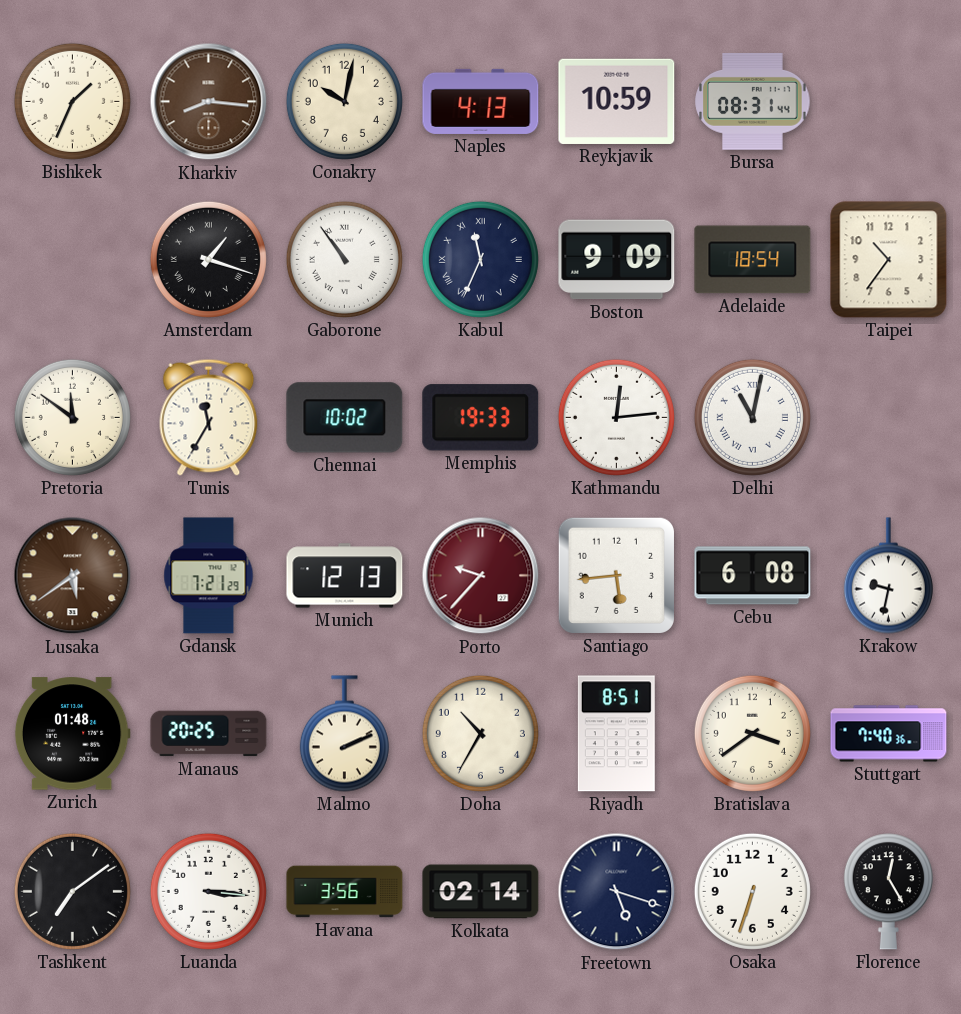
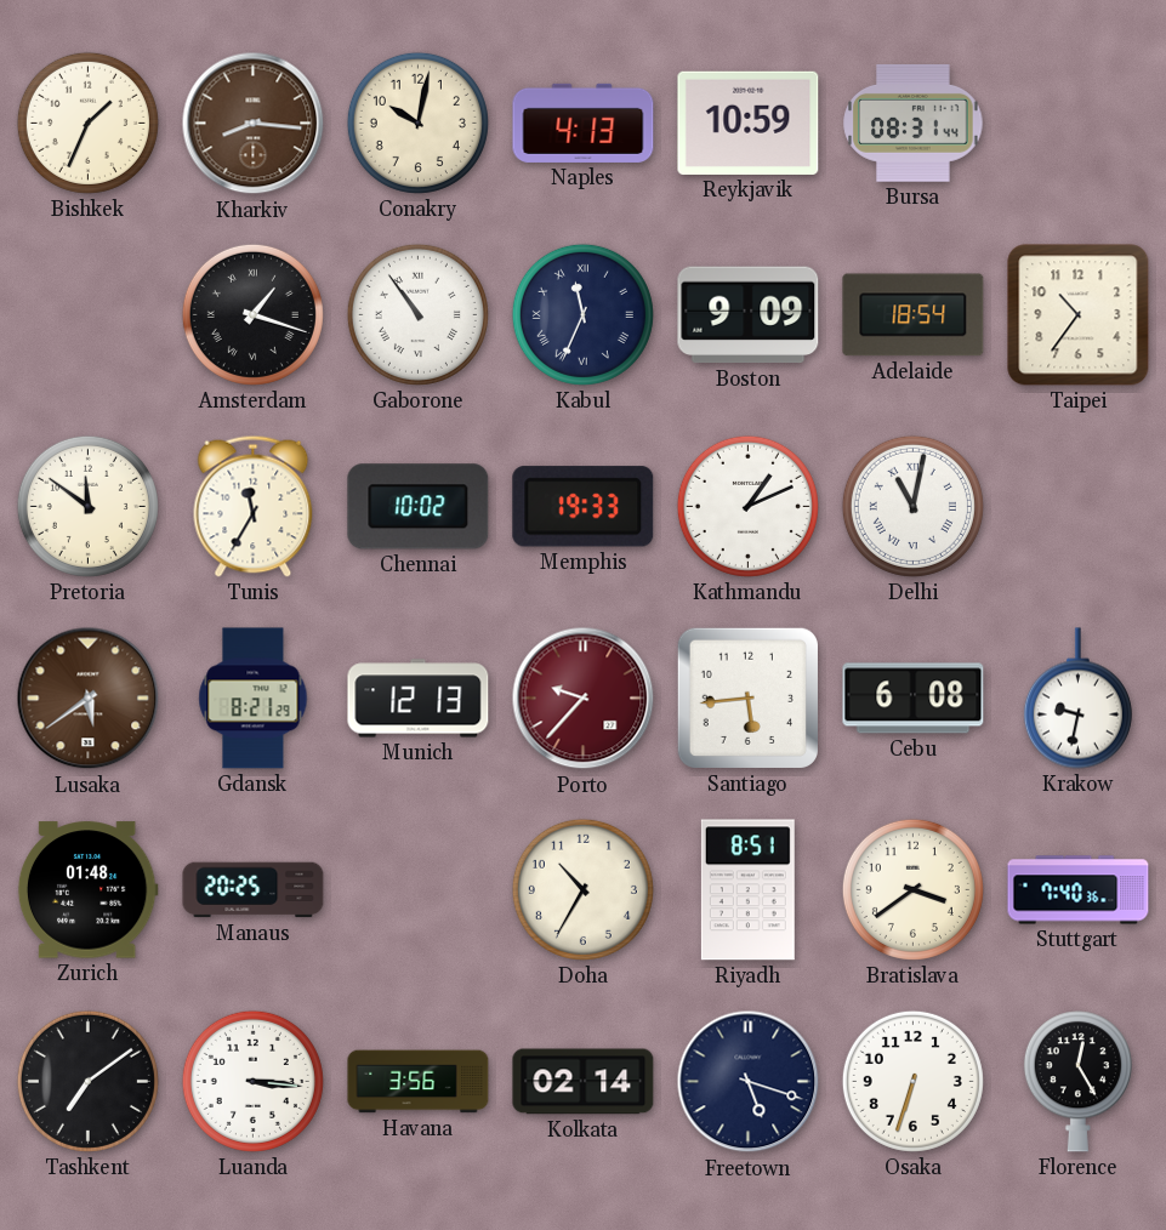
Kathmandu: 12:14 -> 1:11
Gdansk: 7:21 -> 8:21
Malmo: 2:11 -> none
